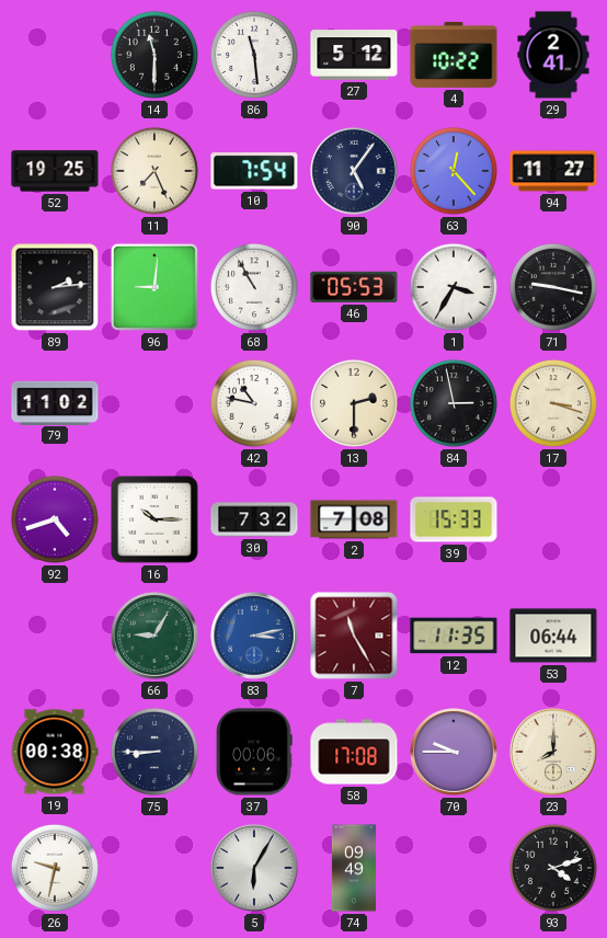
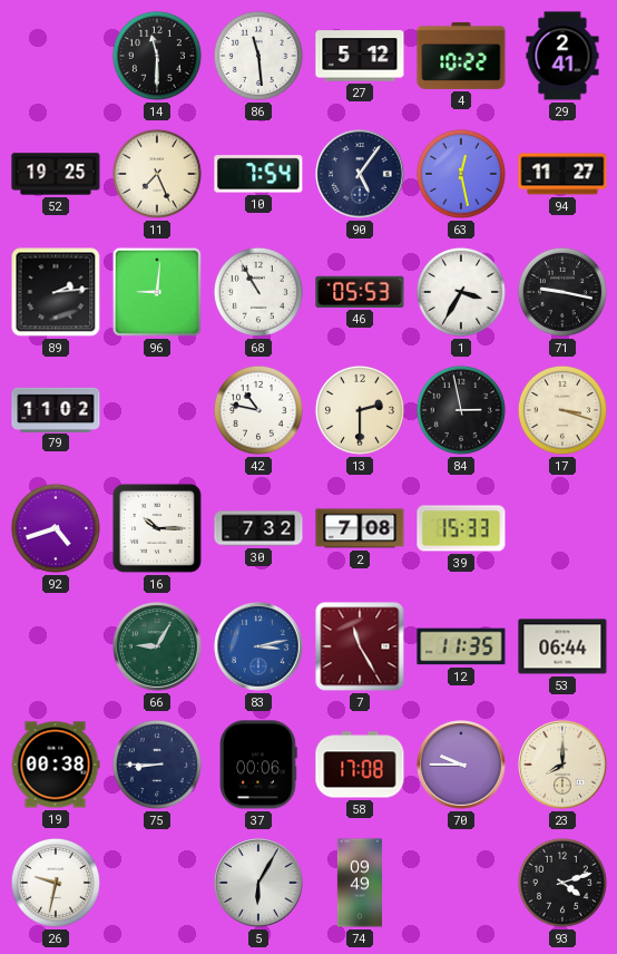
63: 12:23 -> 12:28
